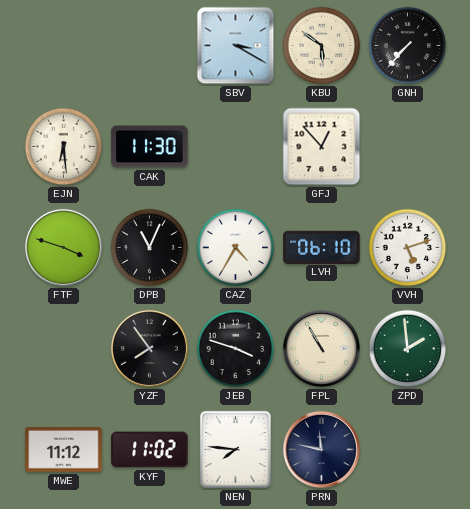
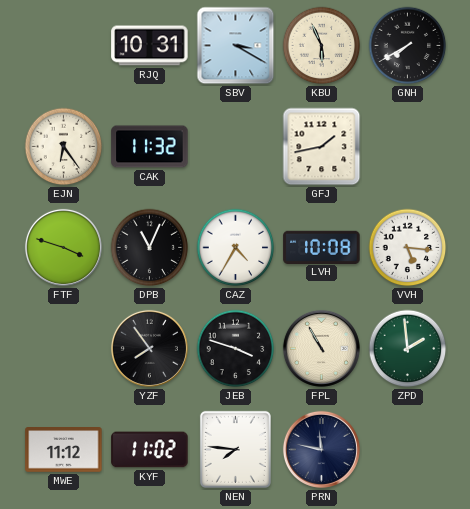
RJQ: none -> 10:31
KBU: 5:51 -> 5:56
GNH: 7:37 -> 7:40
EJN: 6:29 -> 6:24
CAK: 11:30 -> 11:32
GFJ: 12:53 -> 1:43
LVH: 06:10 -> 10:08
VVH: 5:12 -> 5:16
